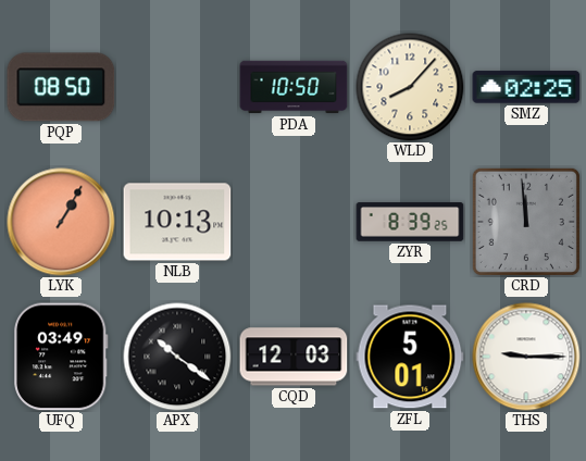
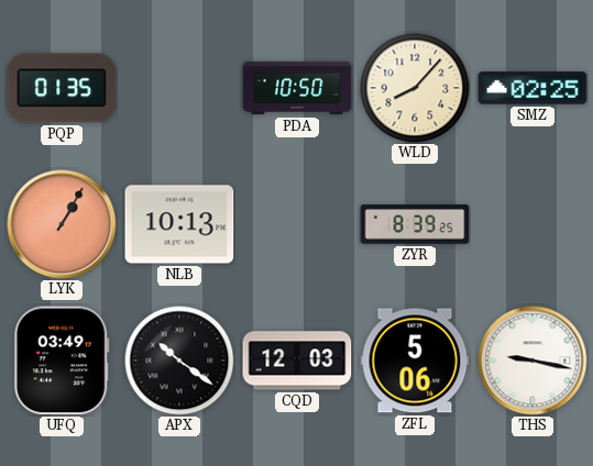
PQP: 08:50 -> 01:35
CRD: 11:59 -> none
ZFL: 5:01 -> 5:06
THS: 9:15 -> 9:17
